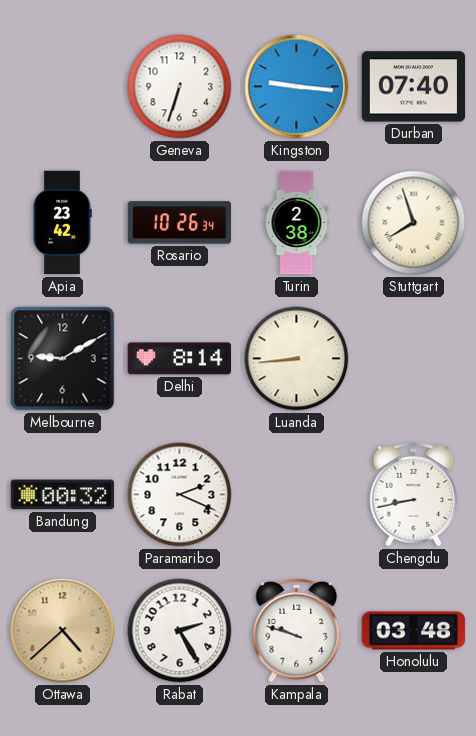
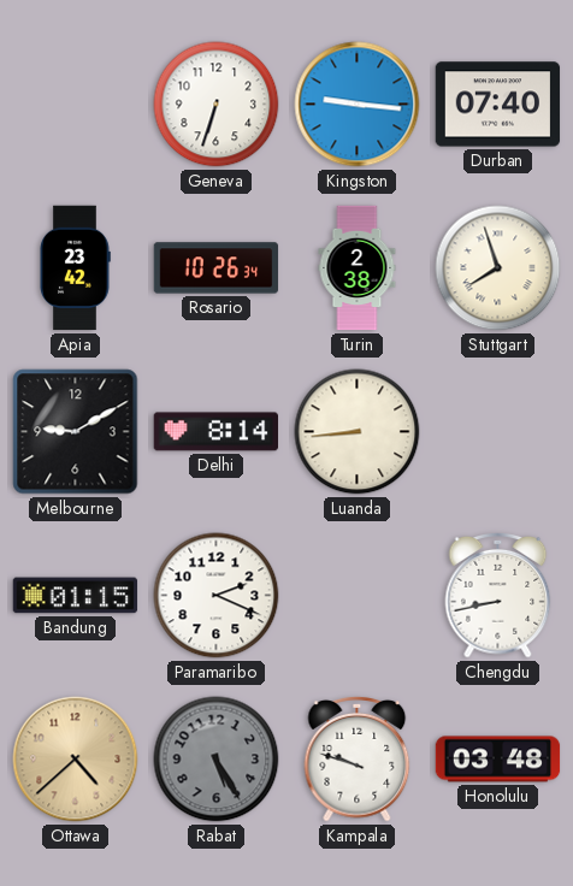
Bandung: 00:32 -> 01:15
Rabat: 2:25 -> 5:25
Rabat dial: white -> grey
